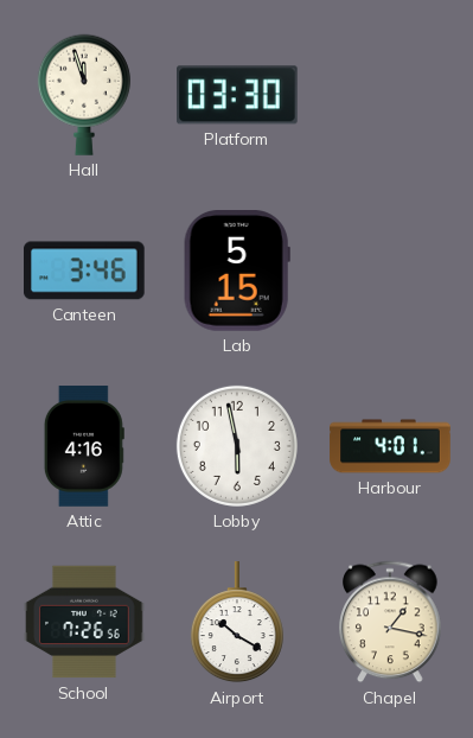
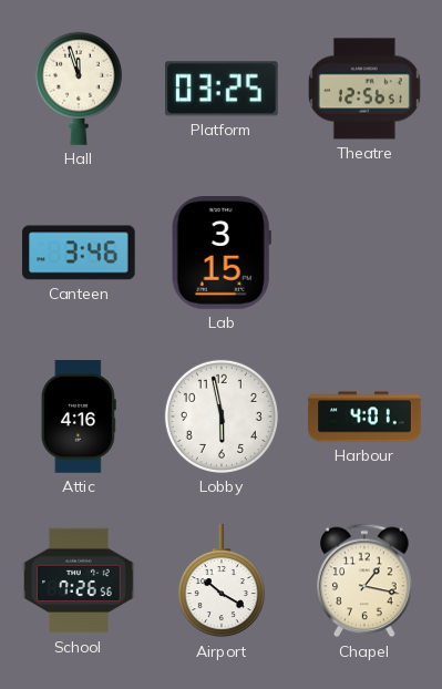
Platform: 03:30 -> 03:25
Theatre: none -> 12:56
Lab: 5:15 -> 3:15
